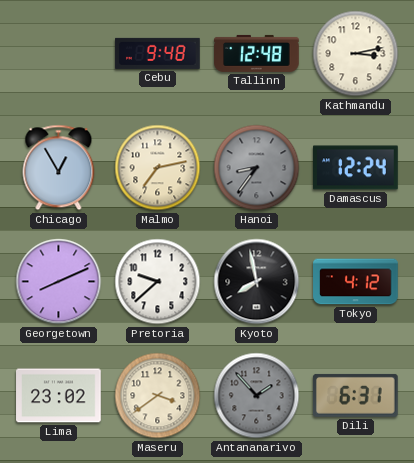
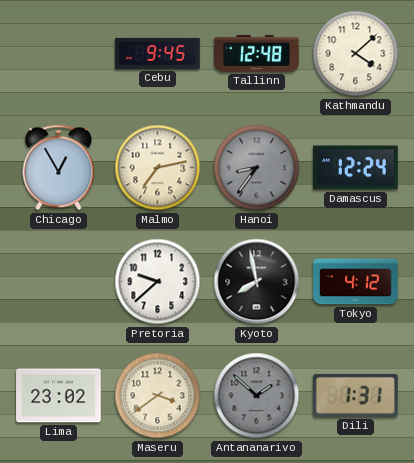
Cebu: 9:48 -> 9:45
Kathmandu: 3:13 -> 4:08
Georgetown: 8:11 -> none
Antananarivo: 1:53 -> 1:52
Dili: 6:31 -> 1:31
